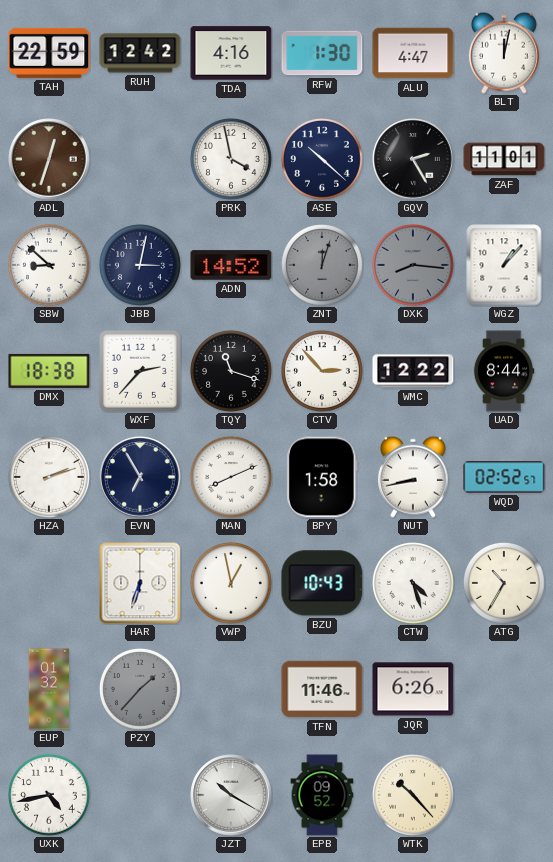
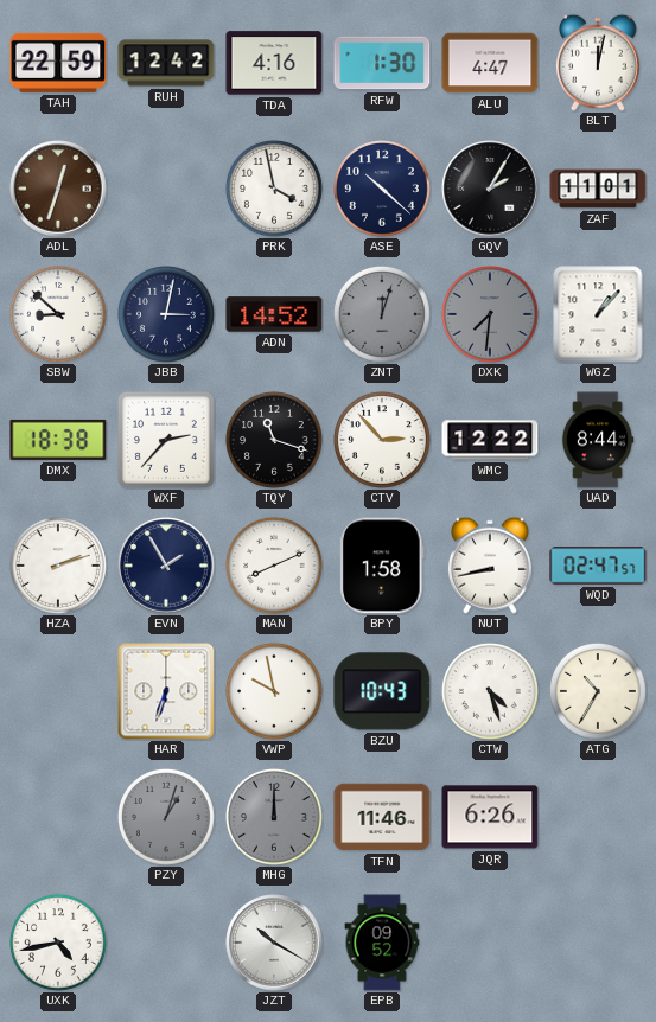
GQV: 2:25 -> 2:05
DXK: 8:16 -> 7:31
EVN: 6:55 -> 1:55
WQD: 02:52 -> 02:47
VWP: 12:58 -> 9:58
EUP: 01:32 -> none
PZY: 1:37 -> 1:03
MHG: none -> 12:00
WTK: 10:23 -> none
